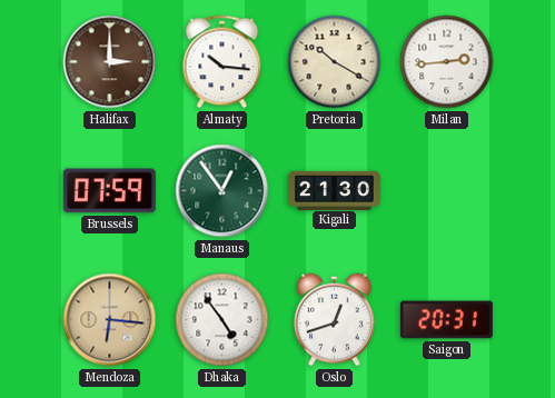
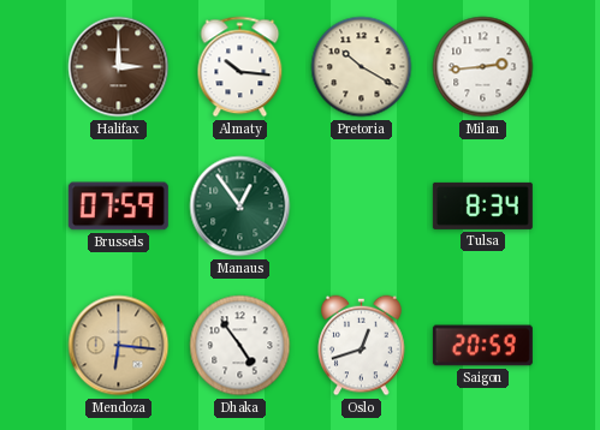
Kigali: 21:30 -> none
Tulsa: none -> 8:34
Saigon: 20:31 -> 20:59
